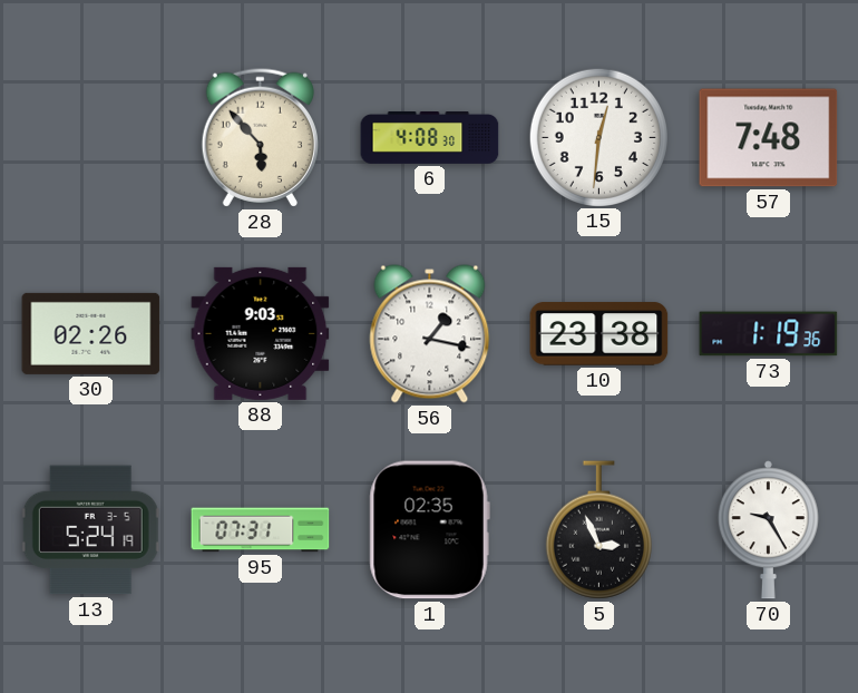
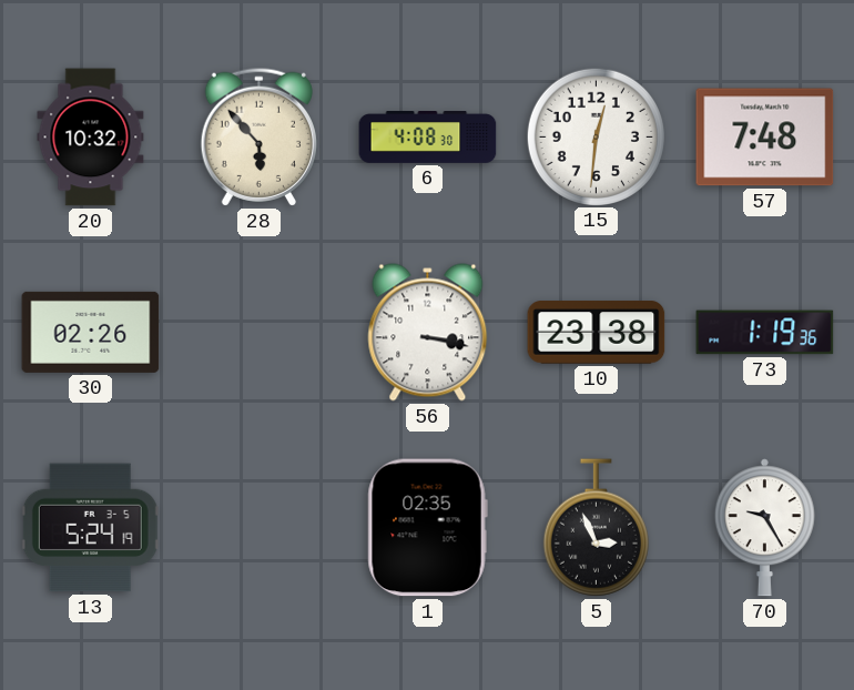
20: none -> 10:32
88: 9:03 -> none
56: 1:17 -> 3:17
95: 07:31 -> none
